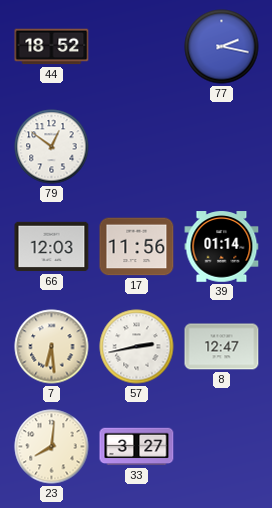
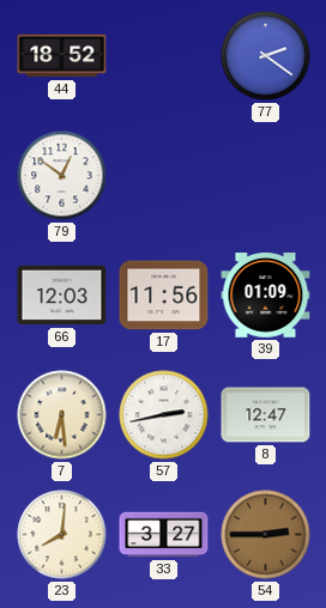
77: 2:17 -> 2:21
39: 01:14 -> 01:09
54: none -> 2:45
